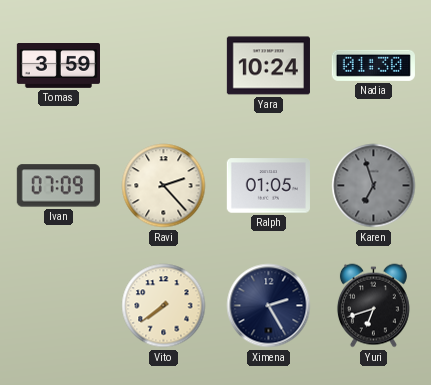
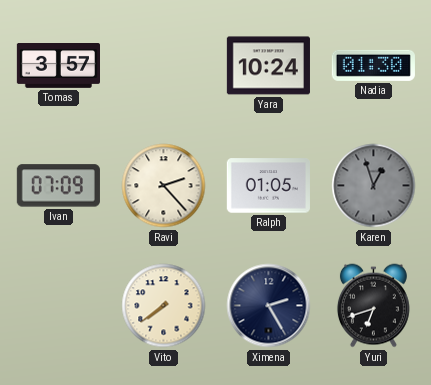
Tomas: 3:59 -> 3:57
Karen: 6:57 -> 12:57
